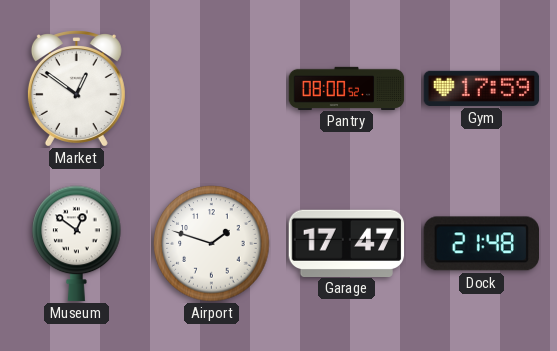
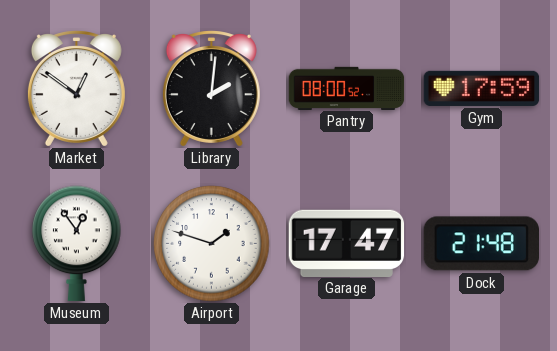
Library: none -> 2:01
Museum: 12:51 -> 12:54
